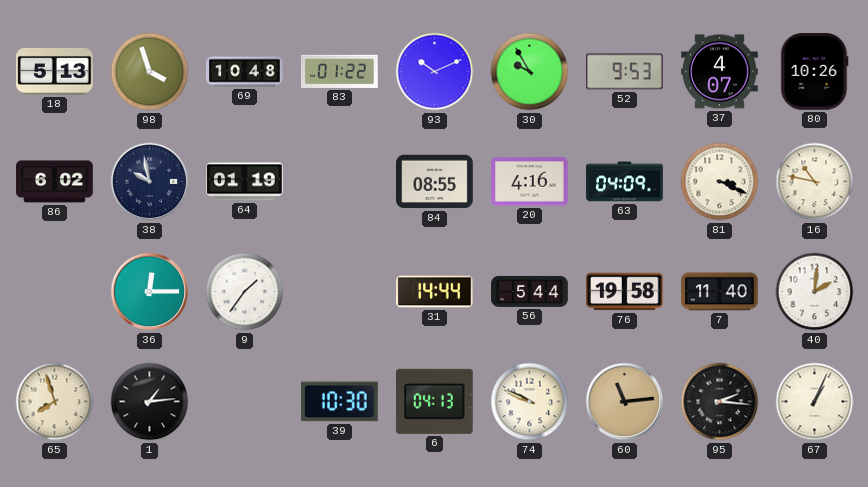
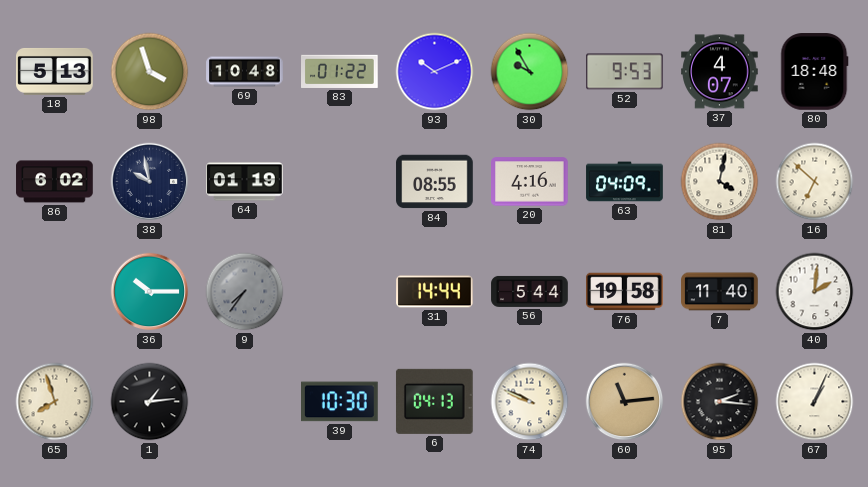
80: 10:26 -> 18:48
81: 3:19 -> 4:02
16: 10:47 -> 6:52
36: 12:15 -> 10:15
9: 1:36 -> 7:36
9 dial: white -> grey
